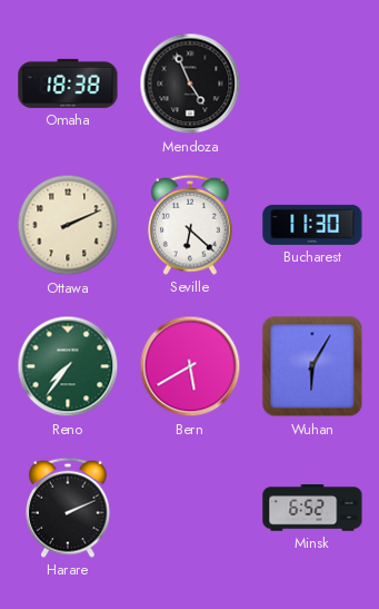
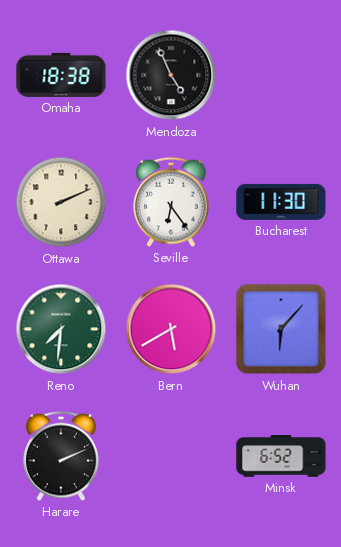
Seville: 6:22 -> 6:24
Reno: 7:36 -> 7:31
Wuhan: 6:05 -> 6:07
